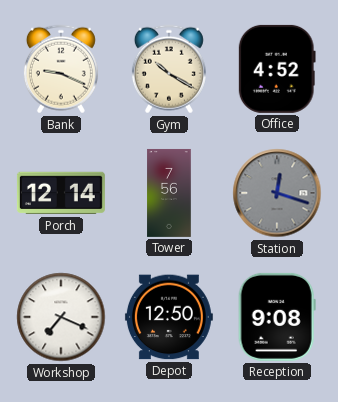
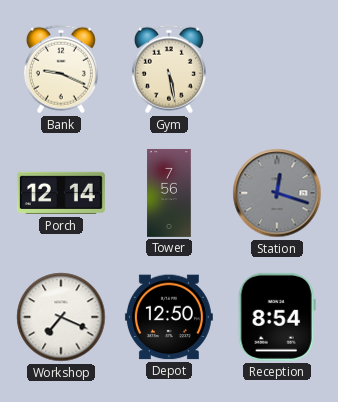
Gym: 10:20 -> 5:28
Office: 4:52 -> none
Reception: 9:08 -> 8:54
